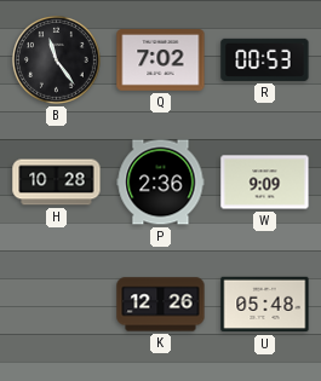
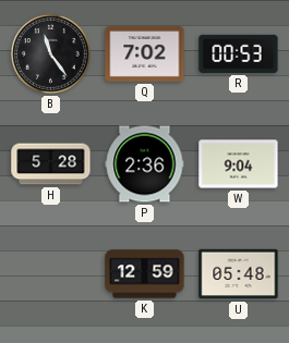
H: 10:28 -> 5:28
W: 9:09 -> 9:04
K: 12:26 -> 12:59
